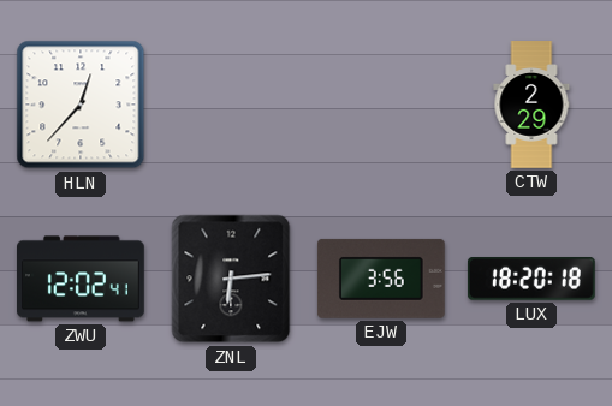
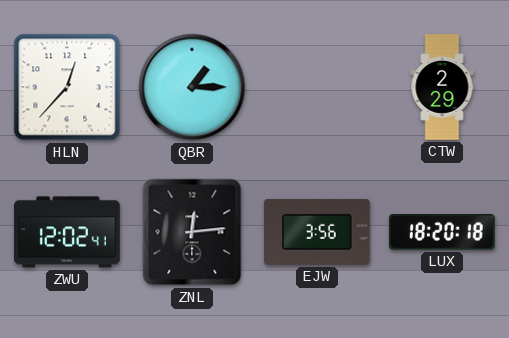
QBR: none -> 1:15
ZNL: 6:14 -> 12:14
